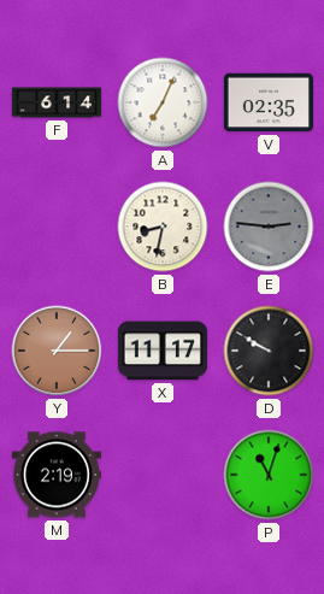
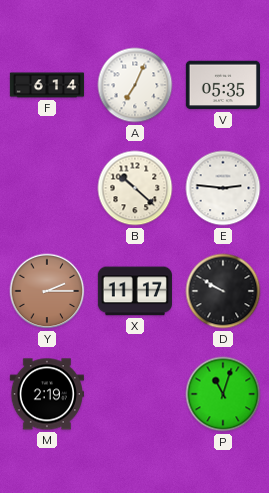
V: 02:35 -> 05:35
B: 8:32 -> 10:22
E dial: grey -> white
Y: 1:15 -> 2:15
